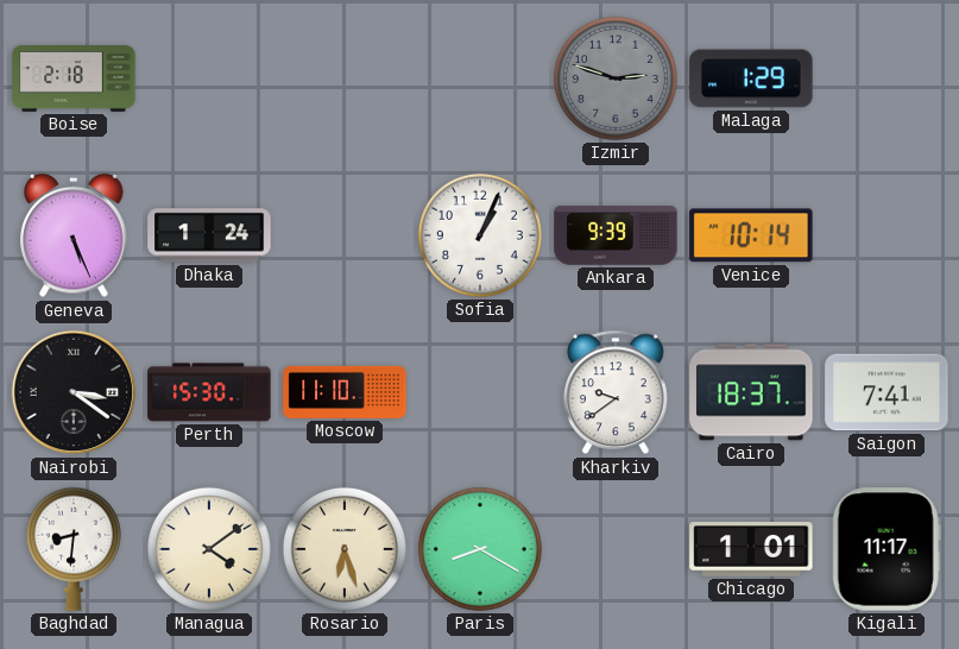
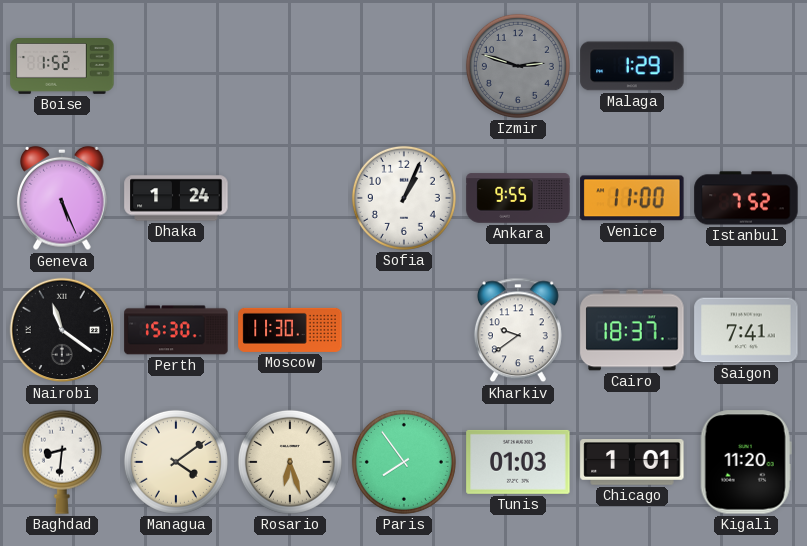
Boise: 2:18 -> 1:52
Ankara: 9:39 -> 9:55
Venice: 10:14 -> 11:00
Istanbul: none -> 7:52
Nairobi: 3:21 -> 11:21
Moscow: 11:10 -> 11:30
Paris: 8:20 -> 7:54
Tunis: none -> 01:03
Kigali: 11:17 -> 11:20
